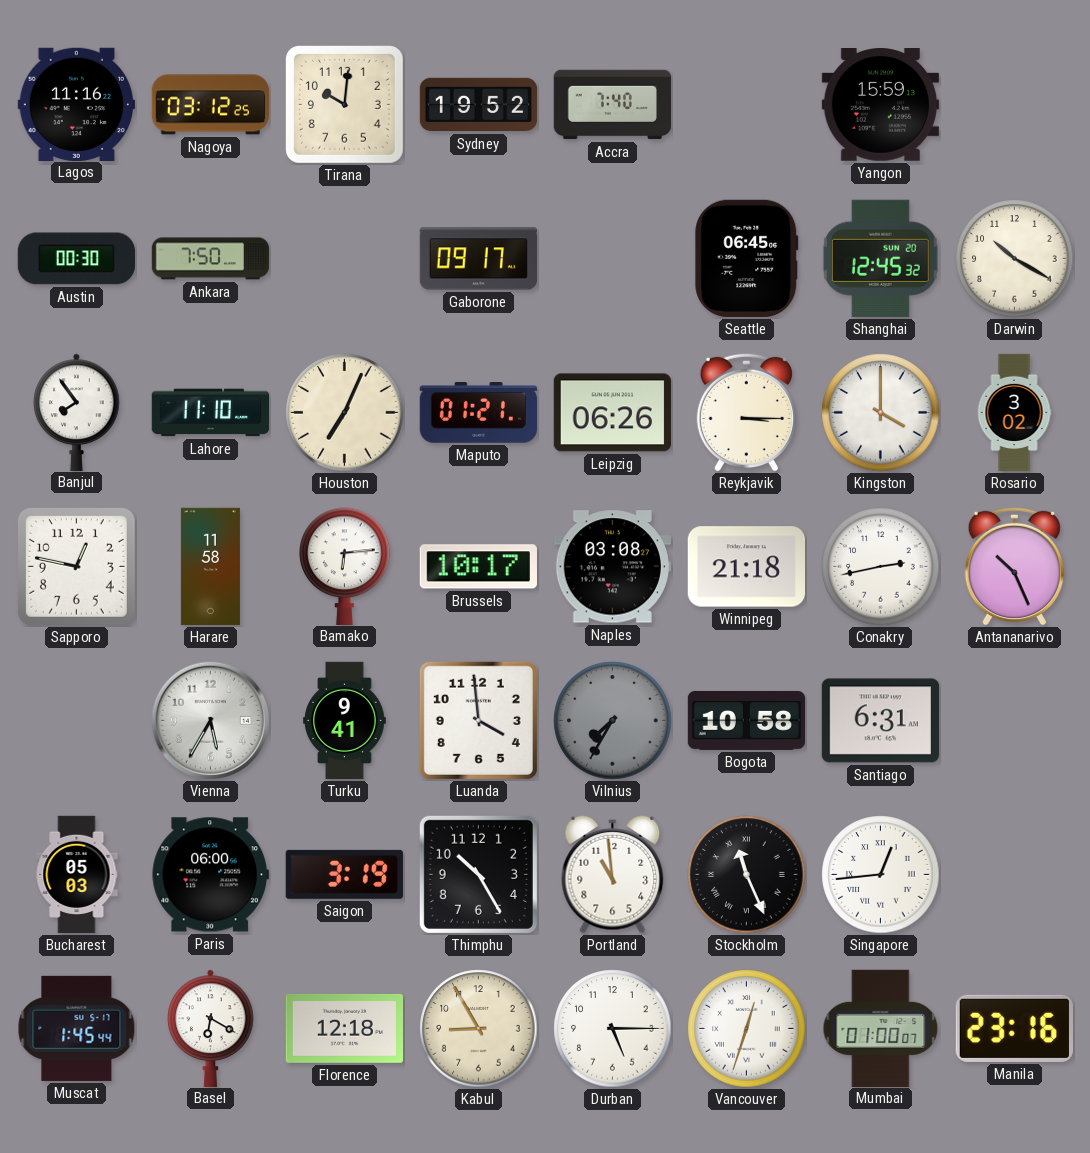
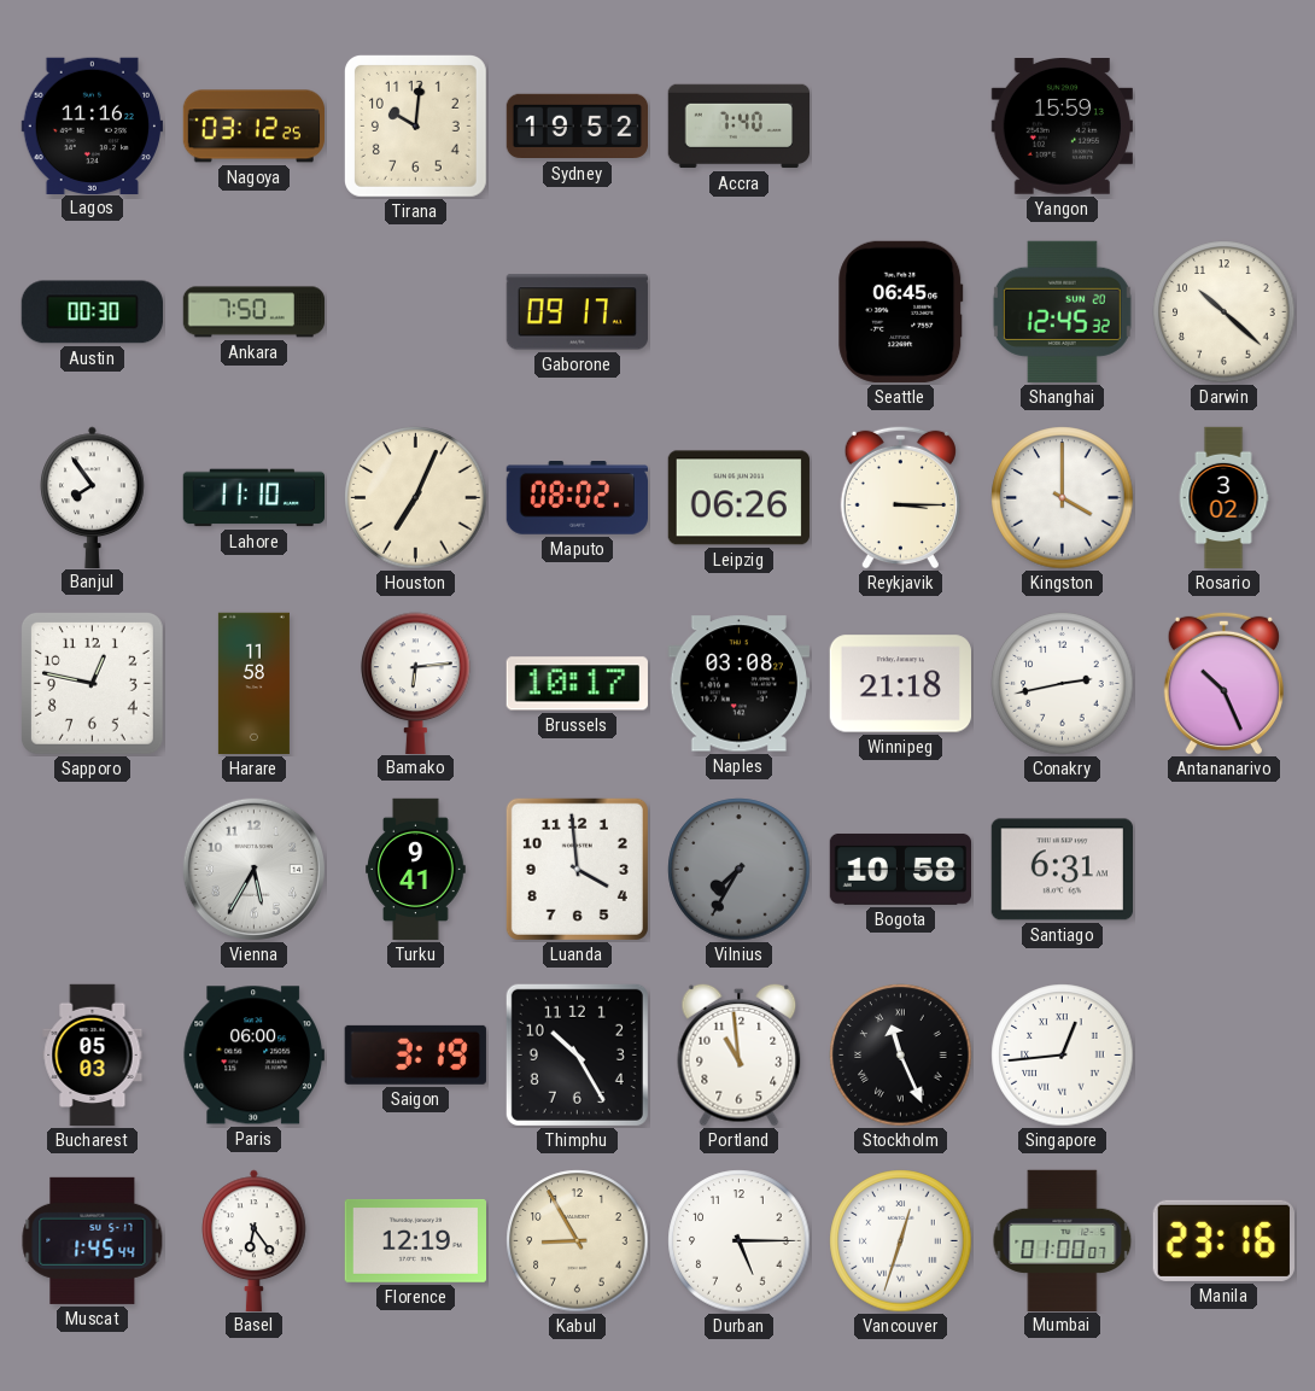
Darwin: 10:20 -> 10:22
Maputo: 01:21 -> 08:02
Basel: 6:20 -> 6:24
Florence: 12:18 -> 12:19
